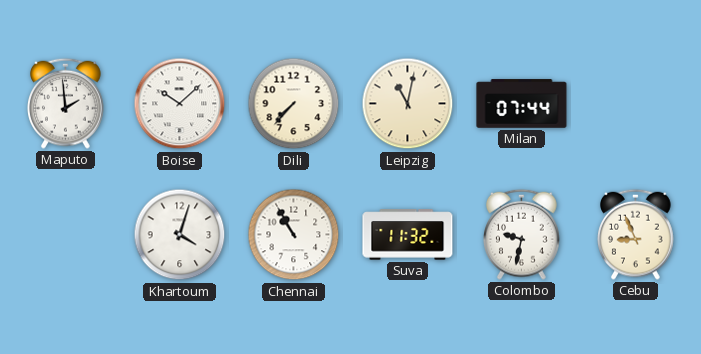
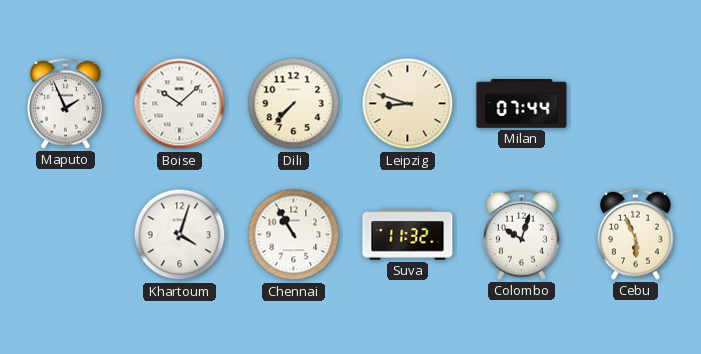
Maputo: 1:59 -> 1:56
Leipzig: 11:02 -> 8:48
Colombo: 9:32 -> 10:03
Cebu: 8:56 -> 5:56
